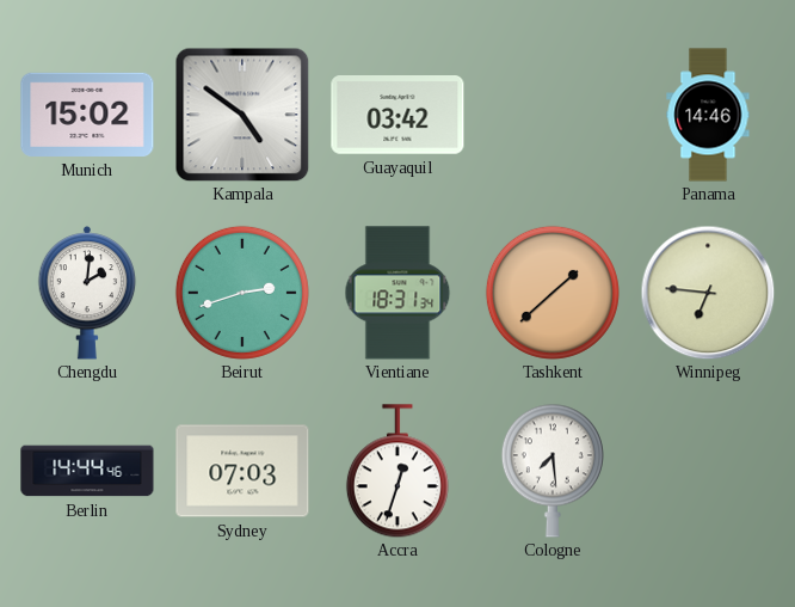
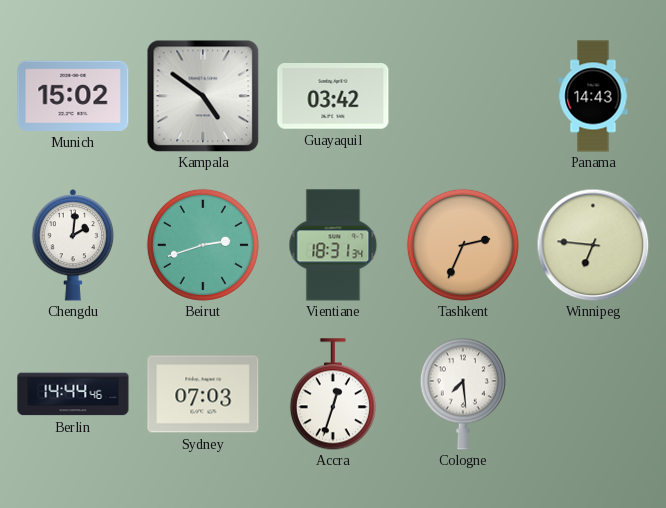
Panama: 14:46 -> 14:43
Tashkent: 1:38 -> 2:34
